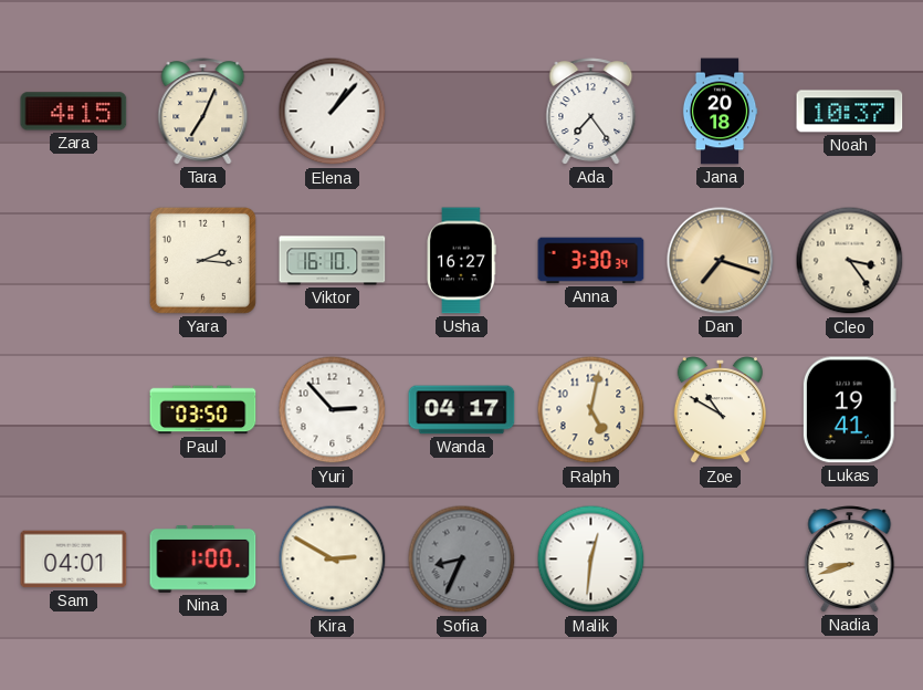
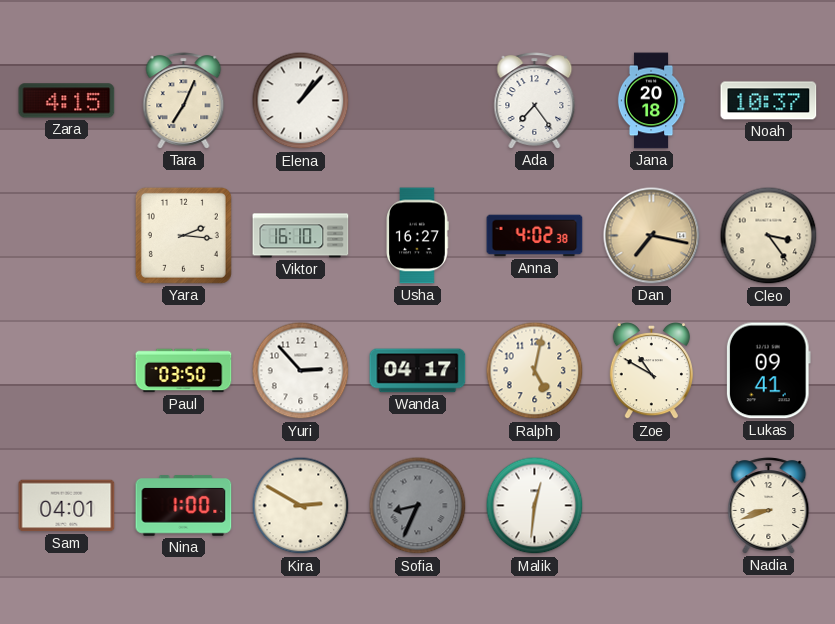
Anna: 3:30 -> 4:02
Dan: 7:18 -> 7:17
Lukas: 19:41 -> 09:41
